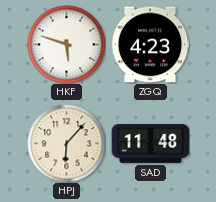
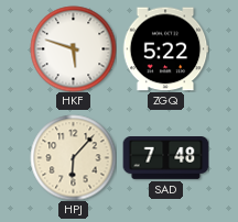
ZGQ: 4:23 -> 5:22
SAD: 11:48 -> 7:48
